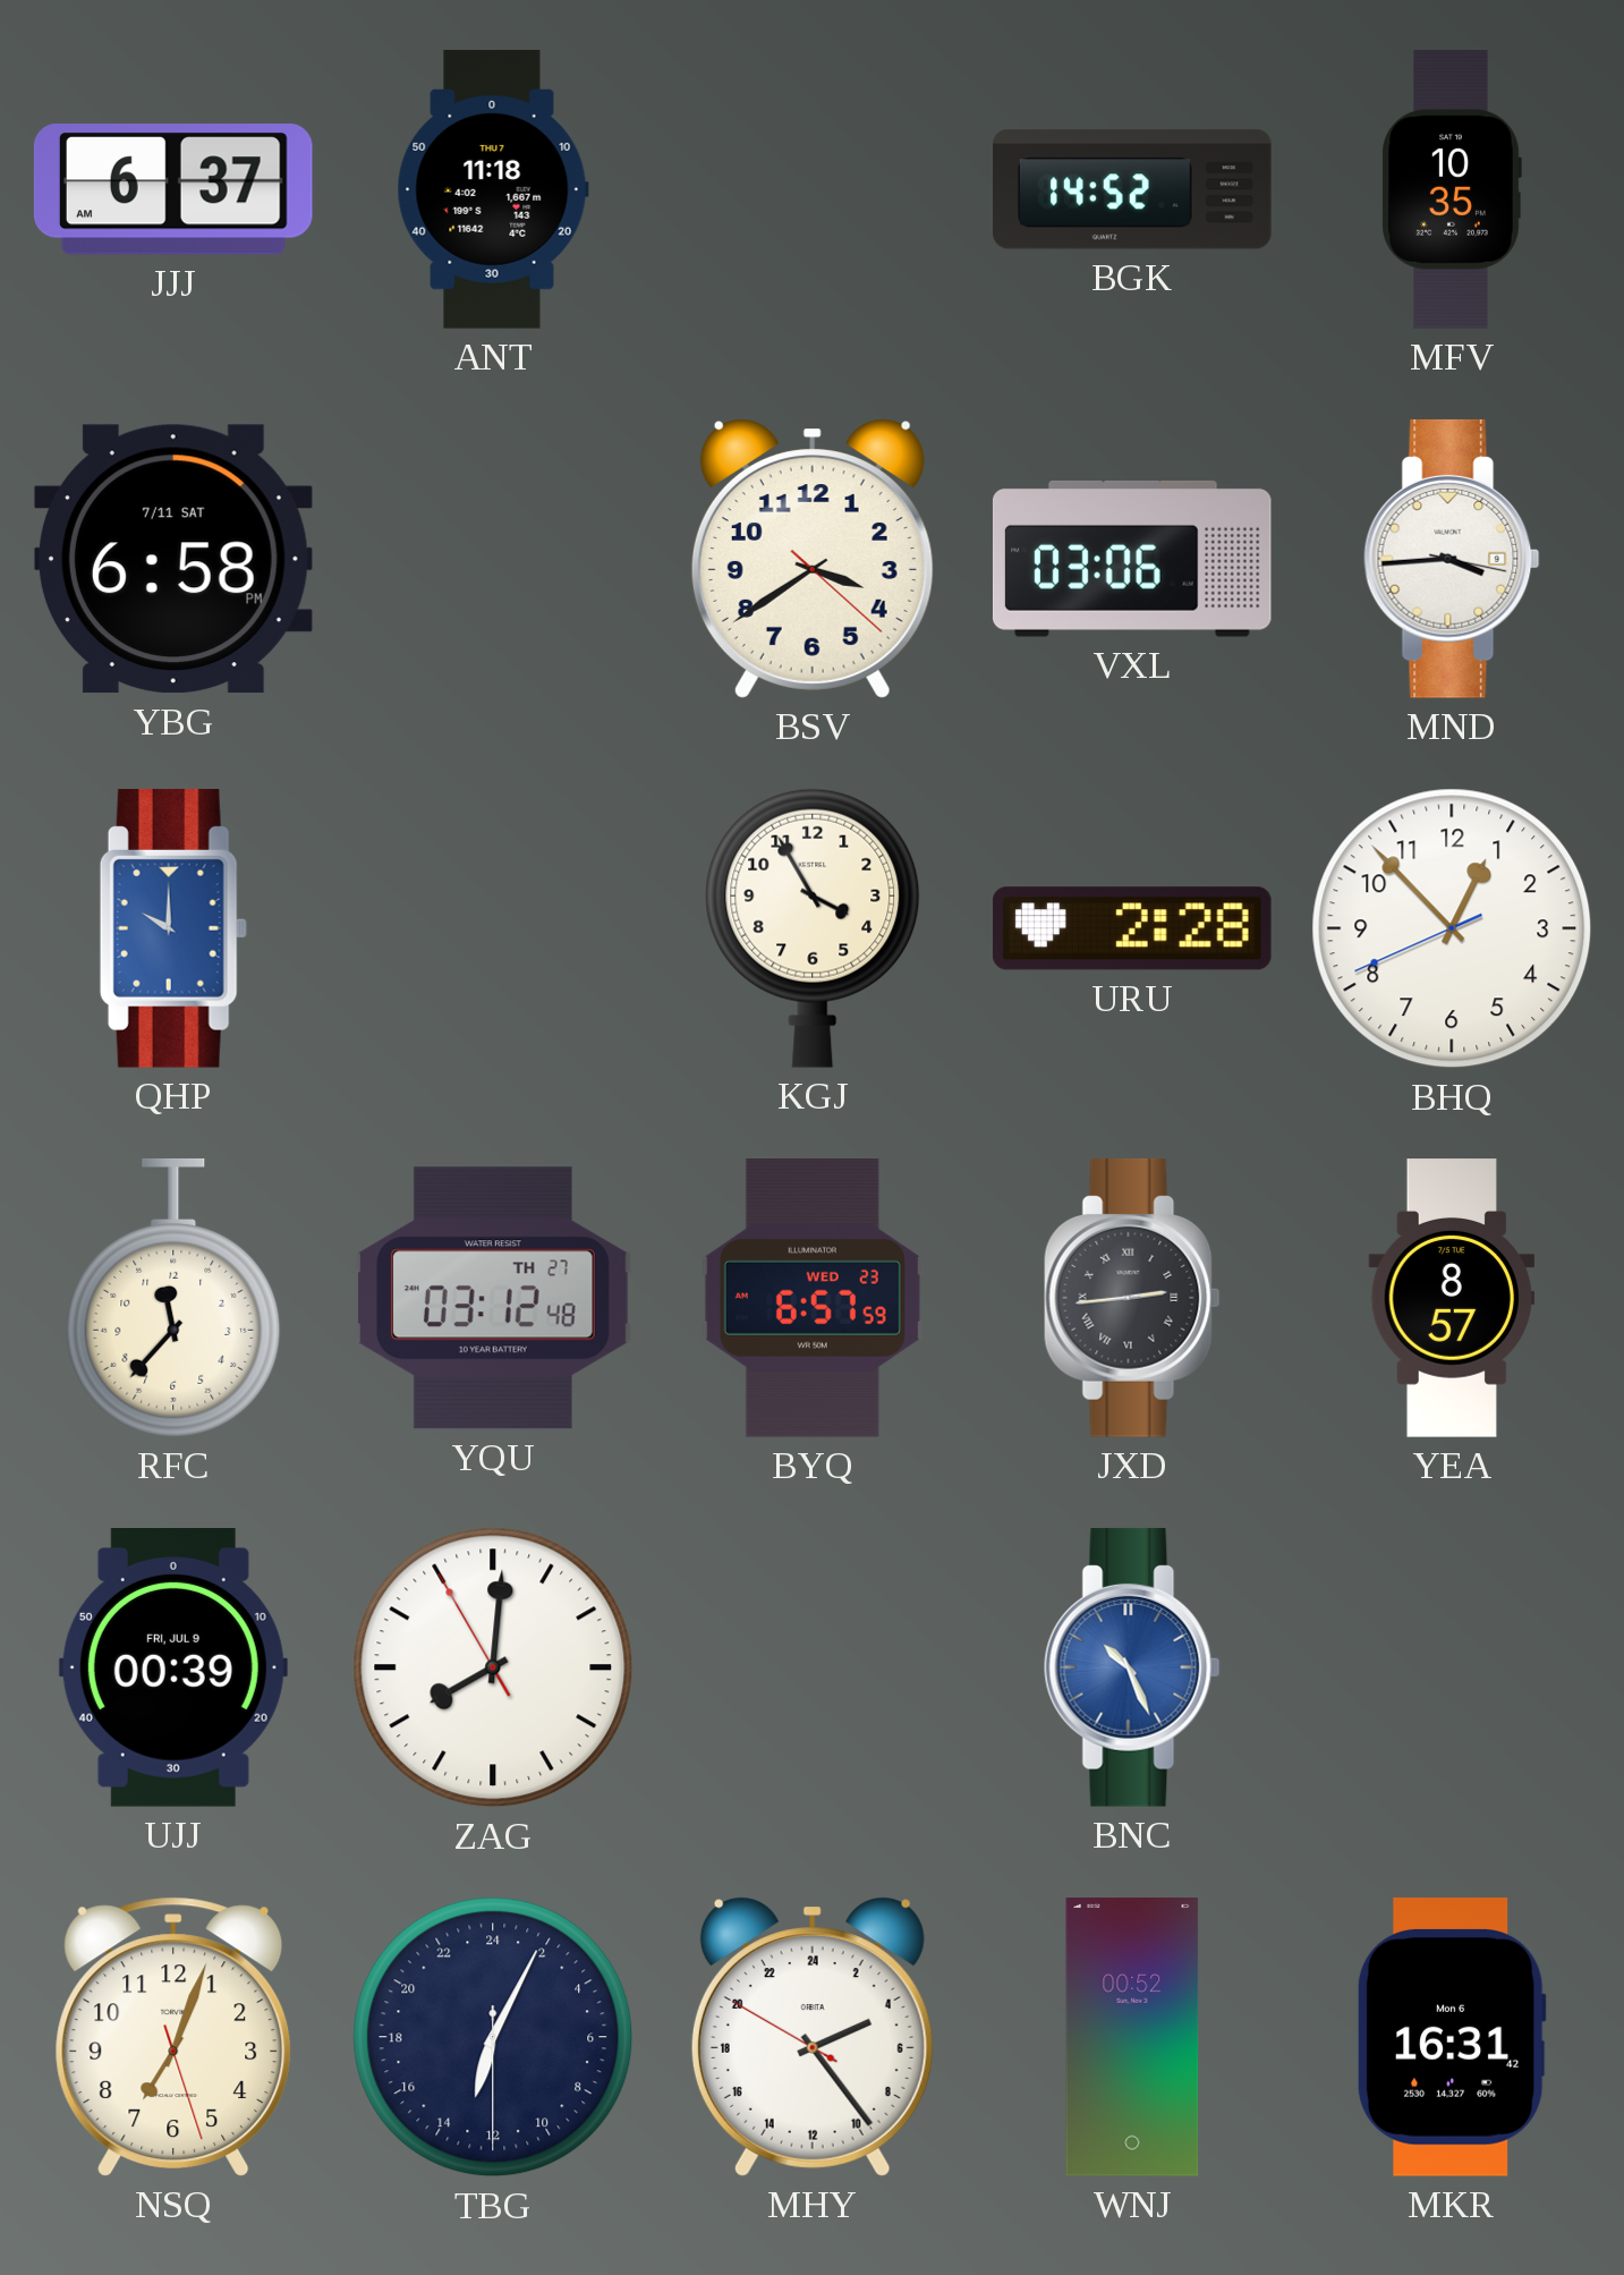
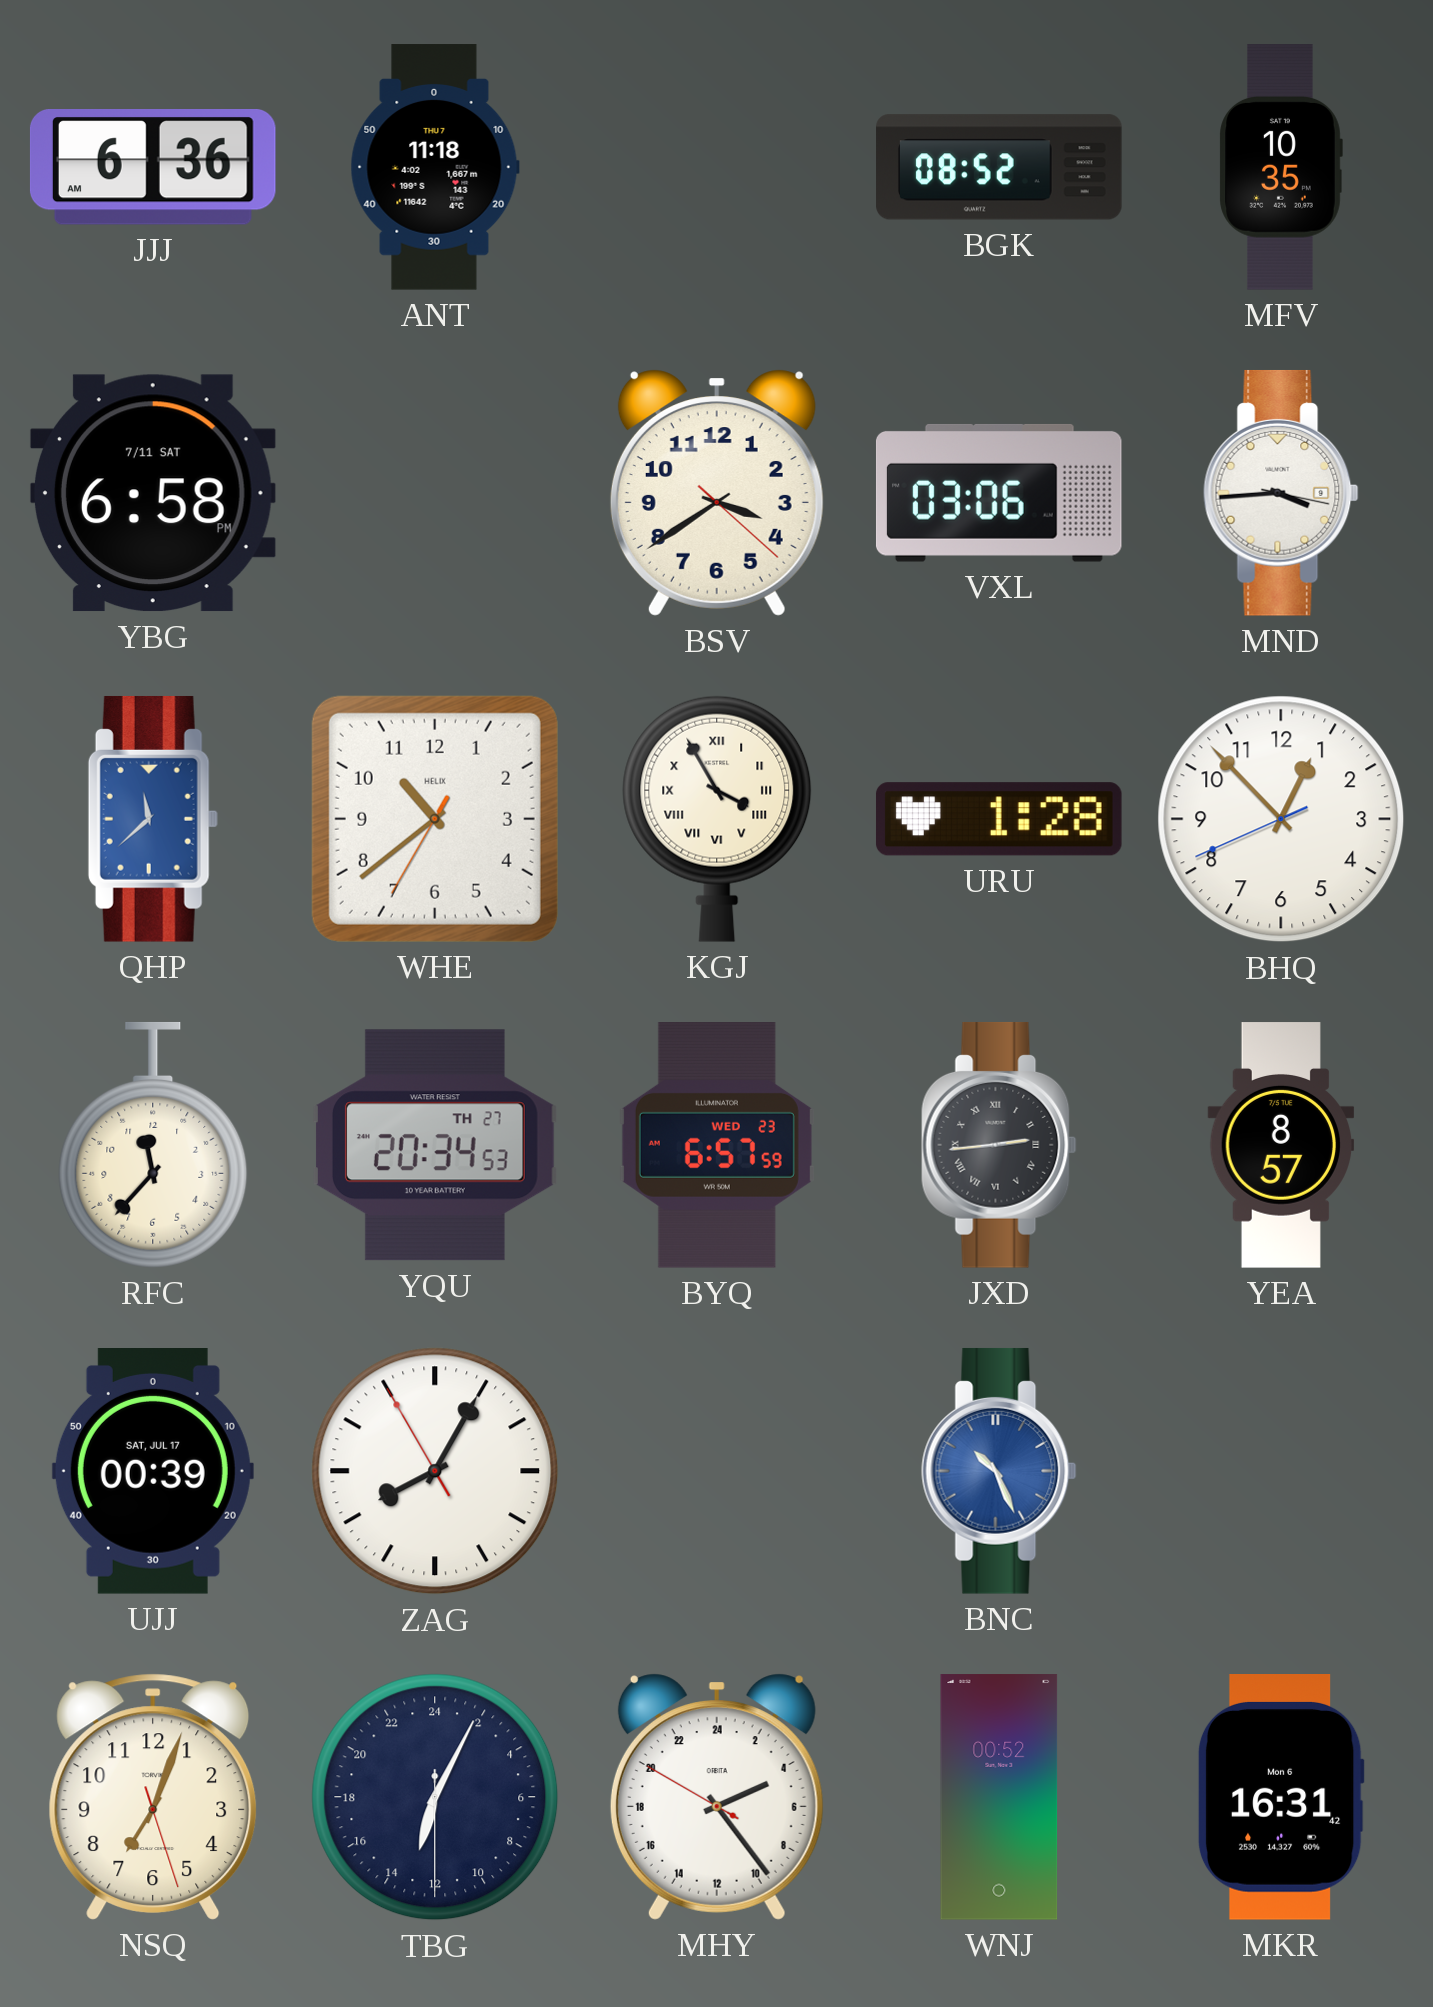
JJJ: 6:37 -> 6:36
BGK: 14:52 -> 08:52
QHP: 10:00 -> 11:38
WHE: none -> 10:38
KGJ numerals: Arabic -> Roman
URU: 2:28 -> 1:28
YQU: 03:12 -> 20:34
UJJ date: FRI, JUL 9 -> SAT, JUL 17
ZAG: 8:00 -> 8:04
